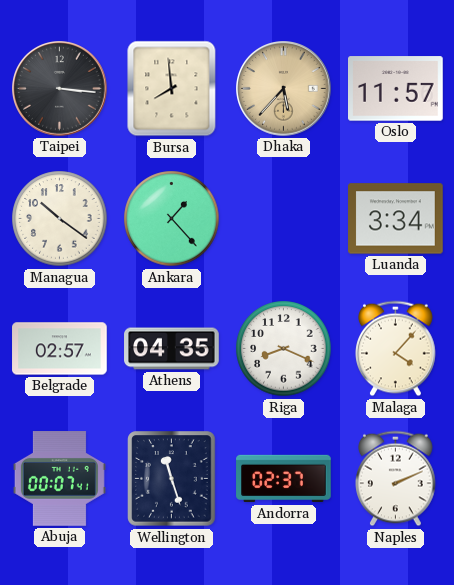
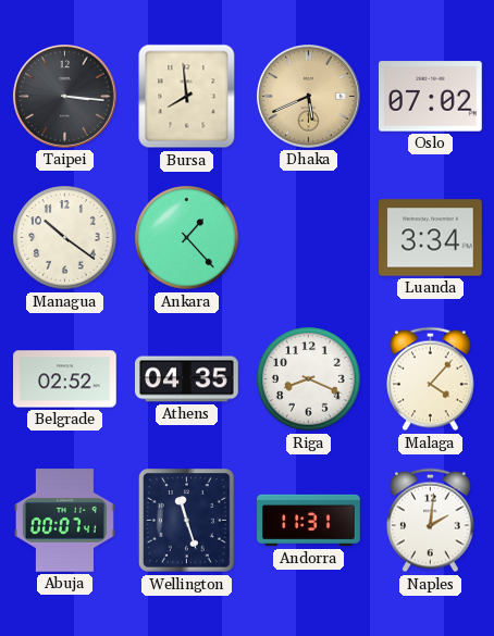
Dhaka: 5:37 -> 5:41
Oslo: 11:57 -> 07:02
Belgrade: 02:57 -> 02:52
Andorra: 02:37 -> 11:31
Naples: 2:11 -> 2:01
